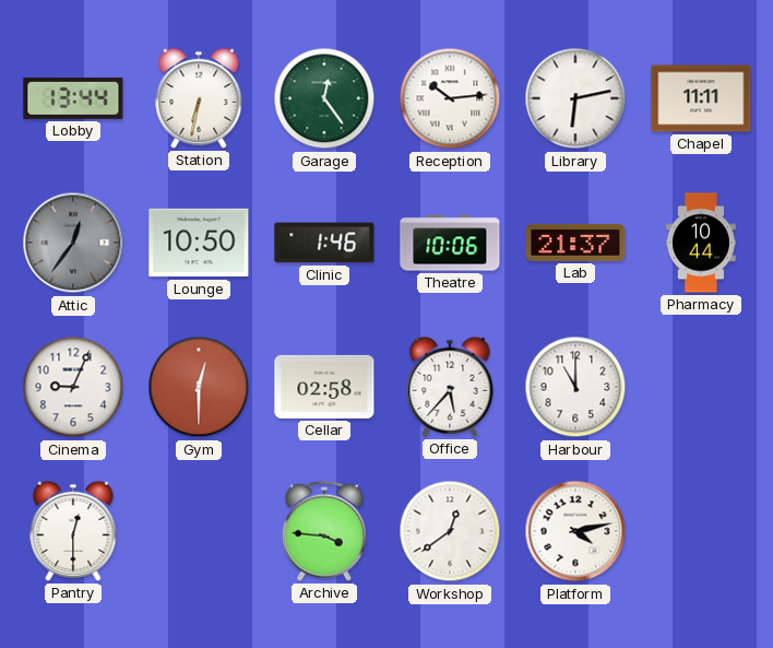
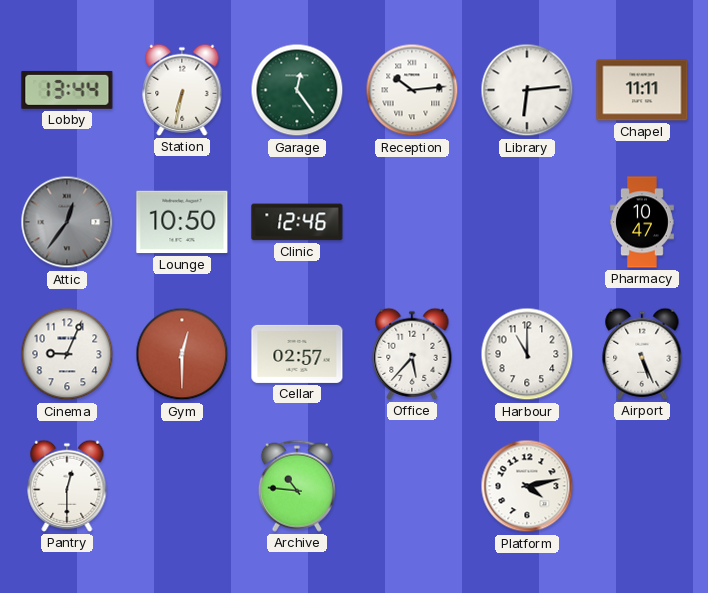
Library: 6:13 -> 6:14
Clinic: 1:46 -> 12:46
Theatre: 10:06 -> none
Lab: 21:37 -> none
Pharmacy: 10:44 -> 10:47
Cellar: 02:58 -> 02:57
Airport: none -> 5:26
Archive: 3:46 -> 10:46
Workshop: 12:39 -> none
